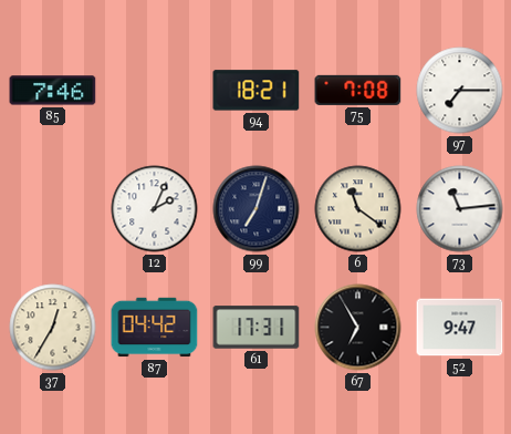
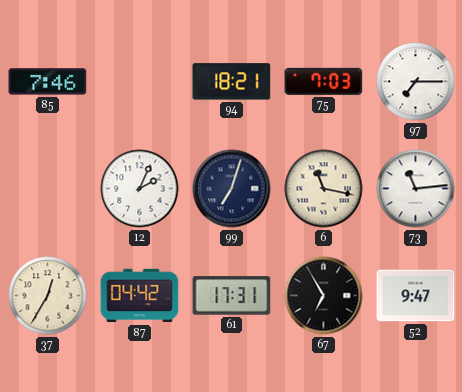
75: 7:08 -> 7:03
6: 11:21 -> 11:17
